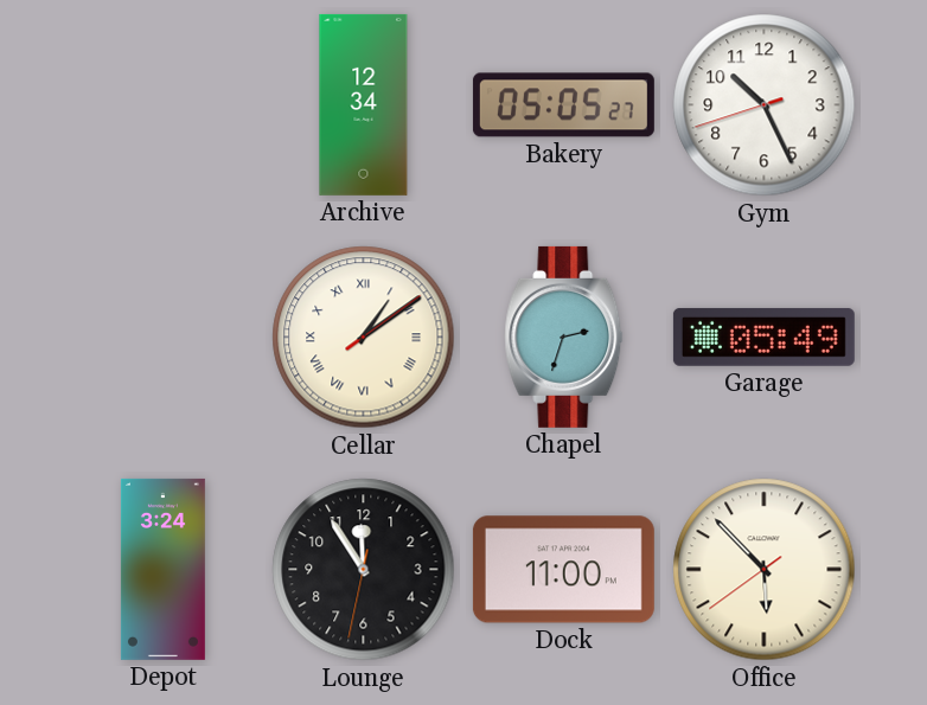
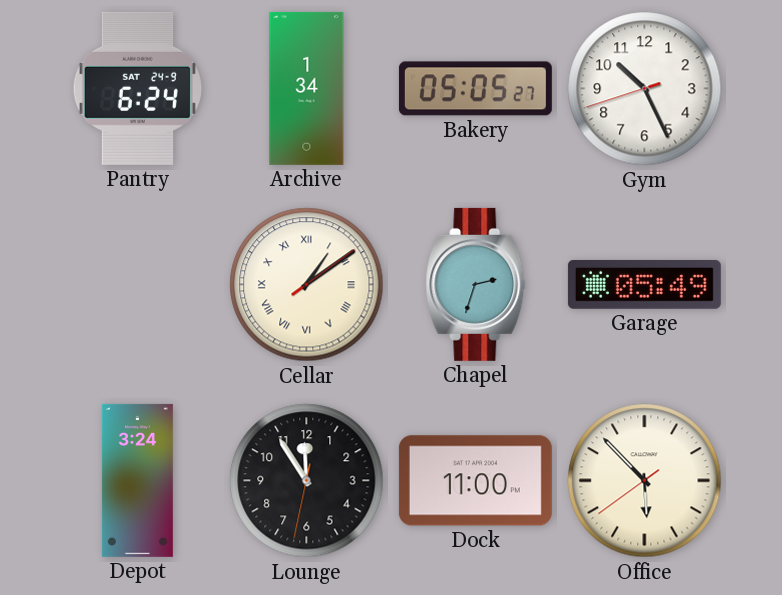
Pantry: none -> 6:24
Archive: 12:34 -> 1:34
